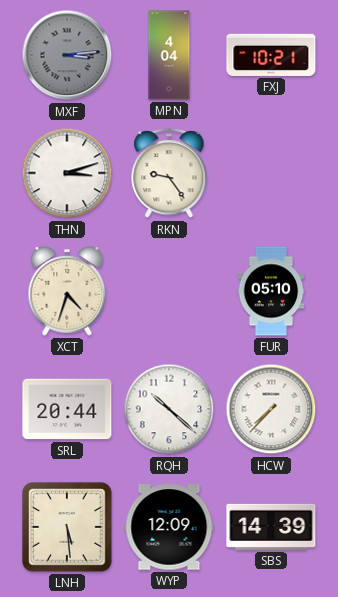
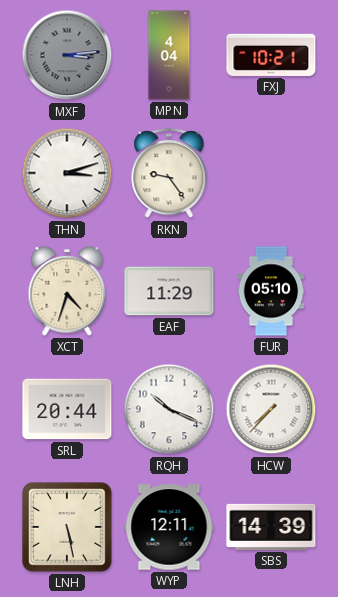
EAF: none -> 11:29
RQH: 10:22 -> 10:19
LNH: 5:29 -> 5:28
WYP: 12:09 -> 12:11
